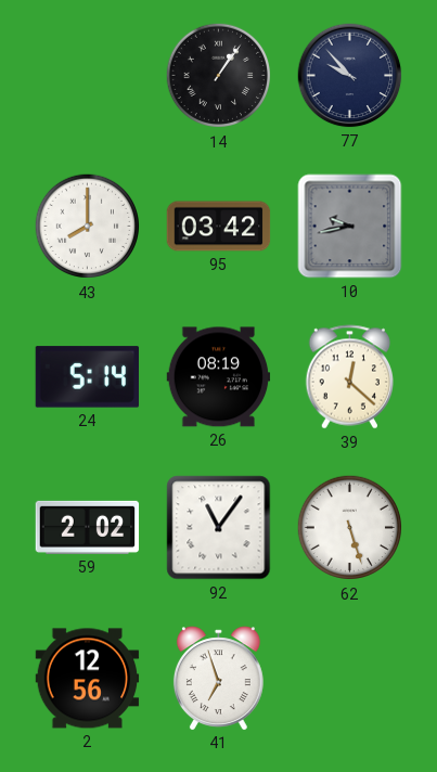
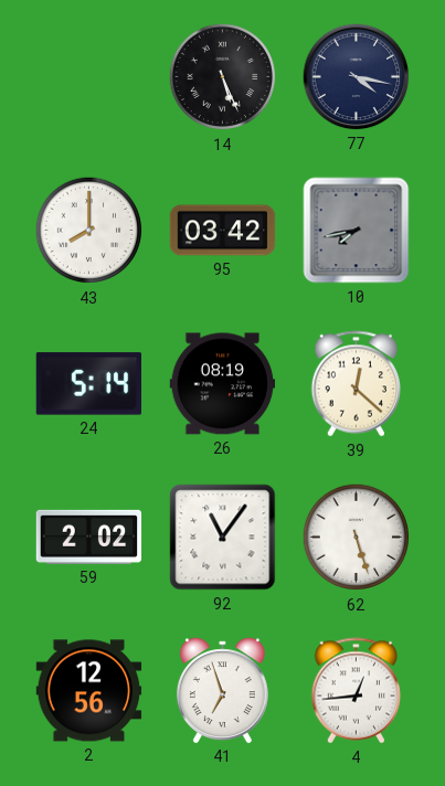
14: 1:06 -> 5:26
77: 9:53 -> 4:17
10: 9:43 -> 7:43
4: none -> 12:44
